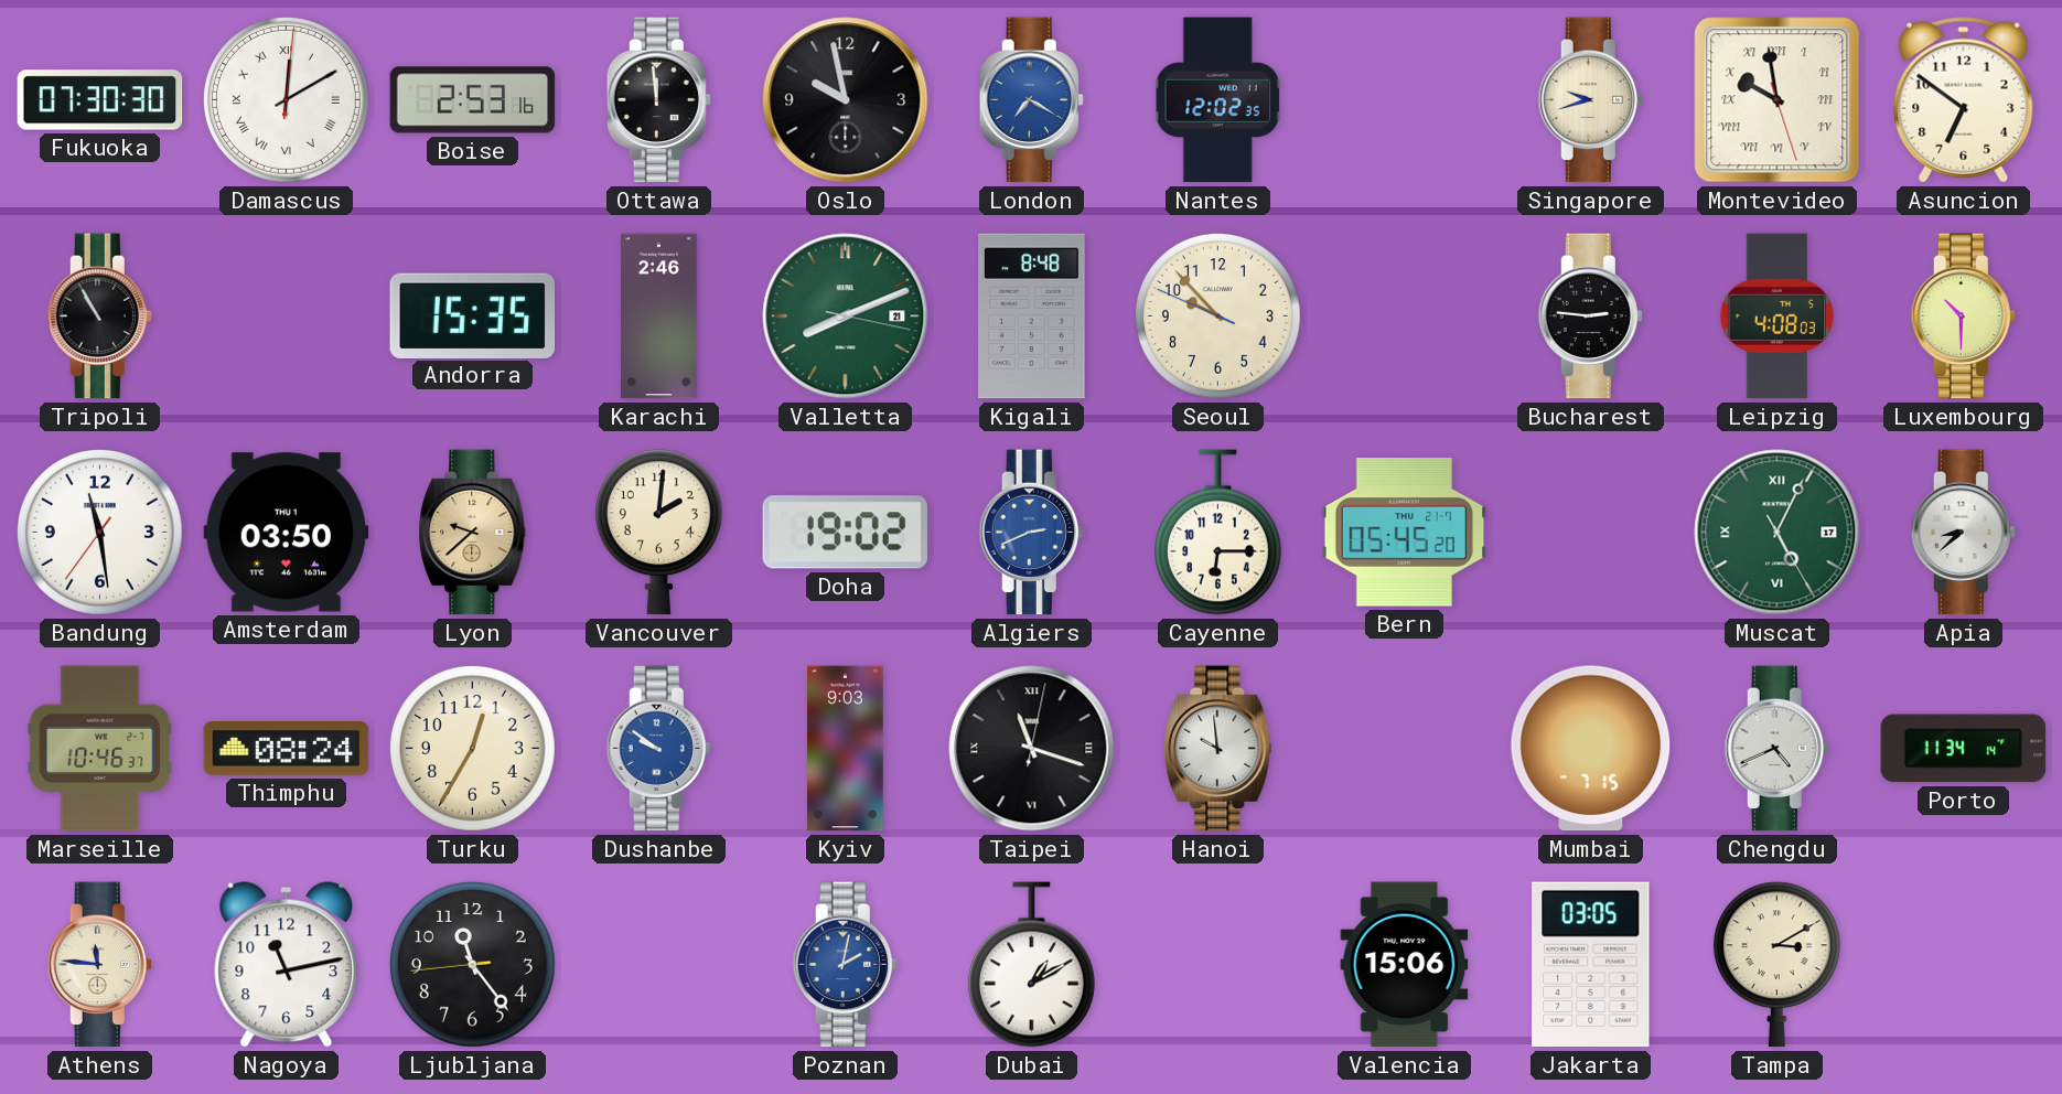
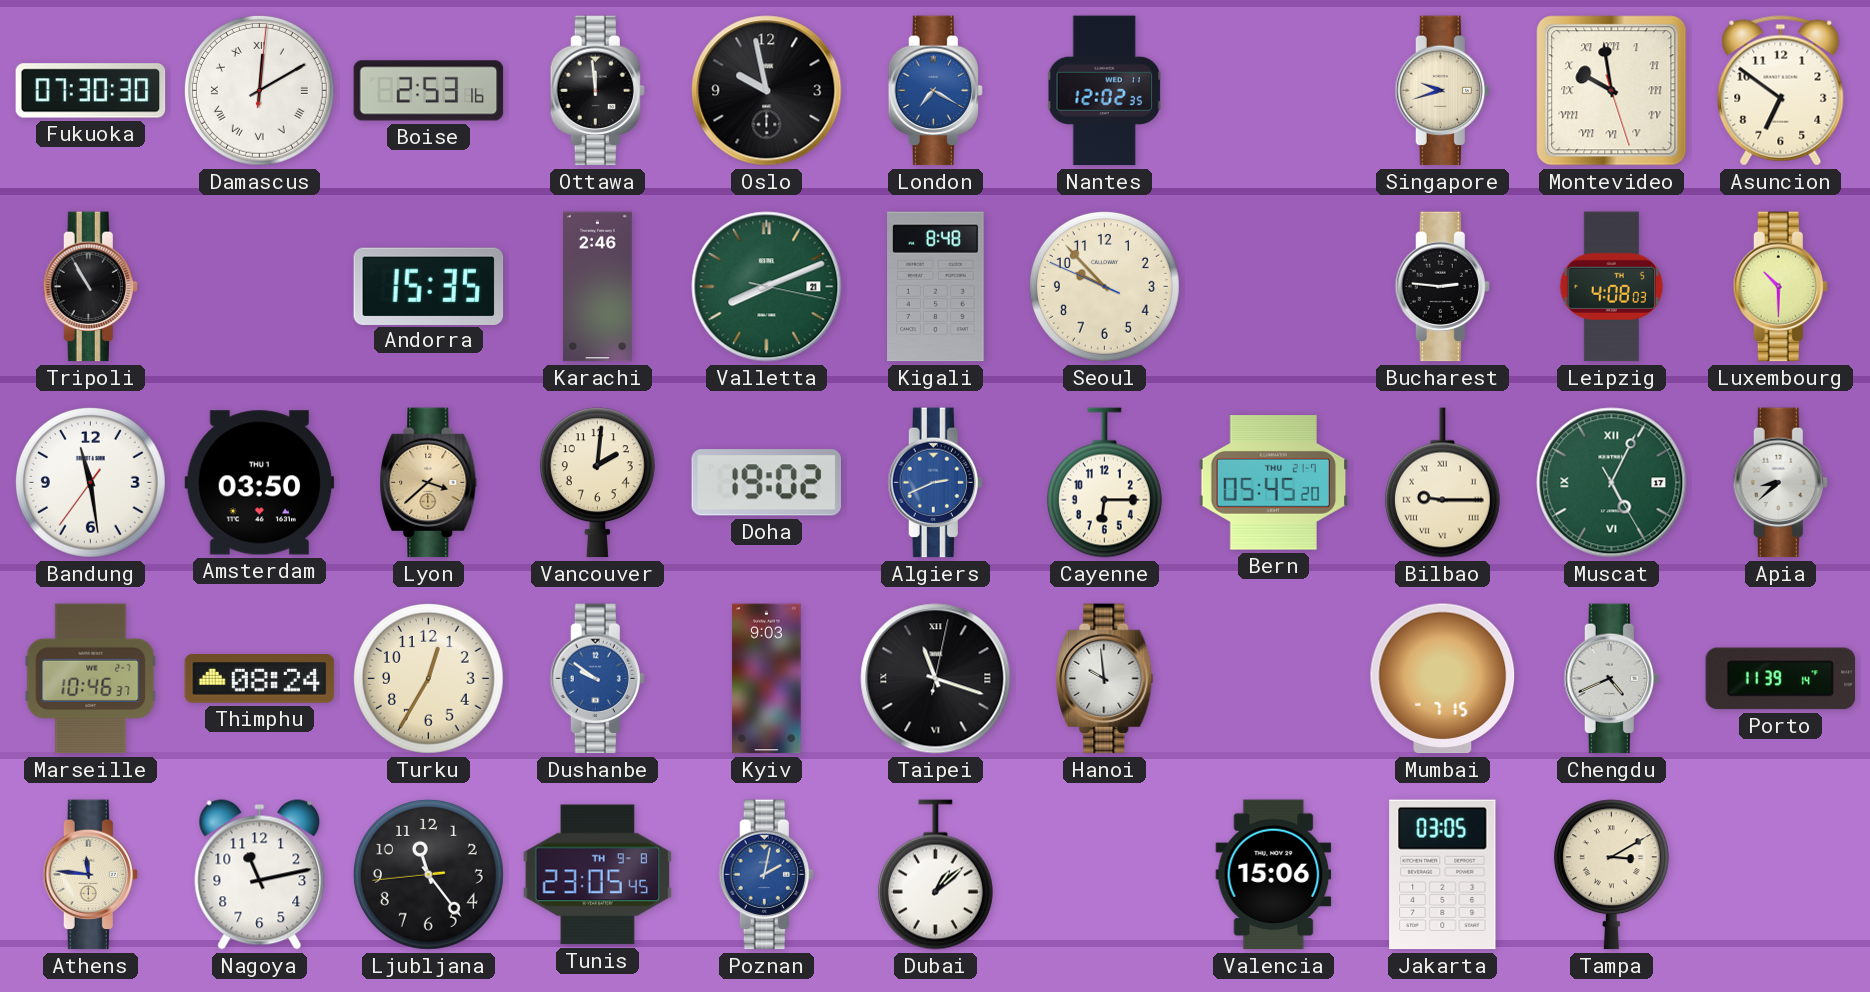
Lyon: 9:38 -> 3:38
Bilbao: none -> 9:15
Porto: 11:34 -> 11:39
Tunis: none -> 23:05
Dubai: 1:10 -> 1:08
